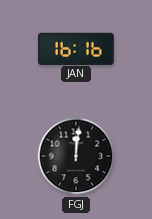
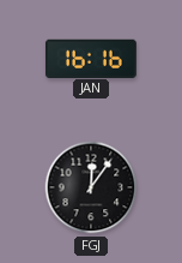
FGJ: 12:01 -> 12:06
